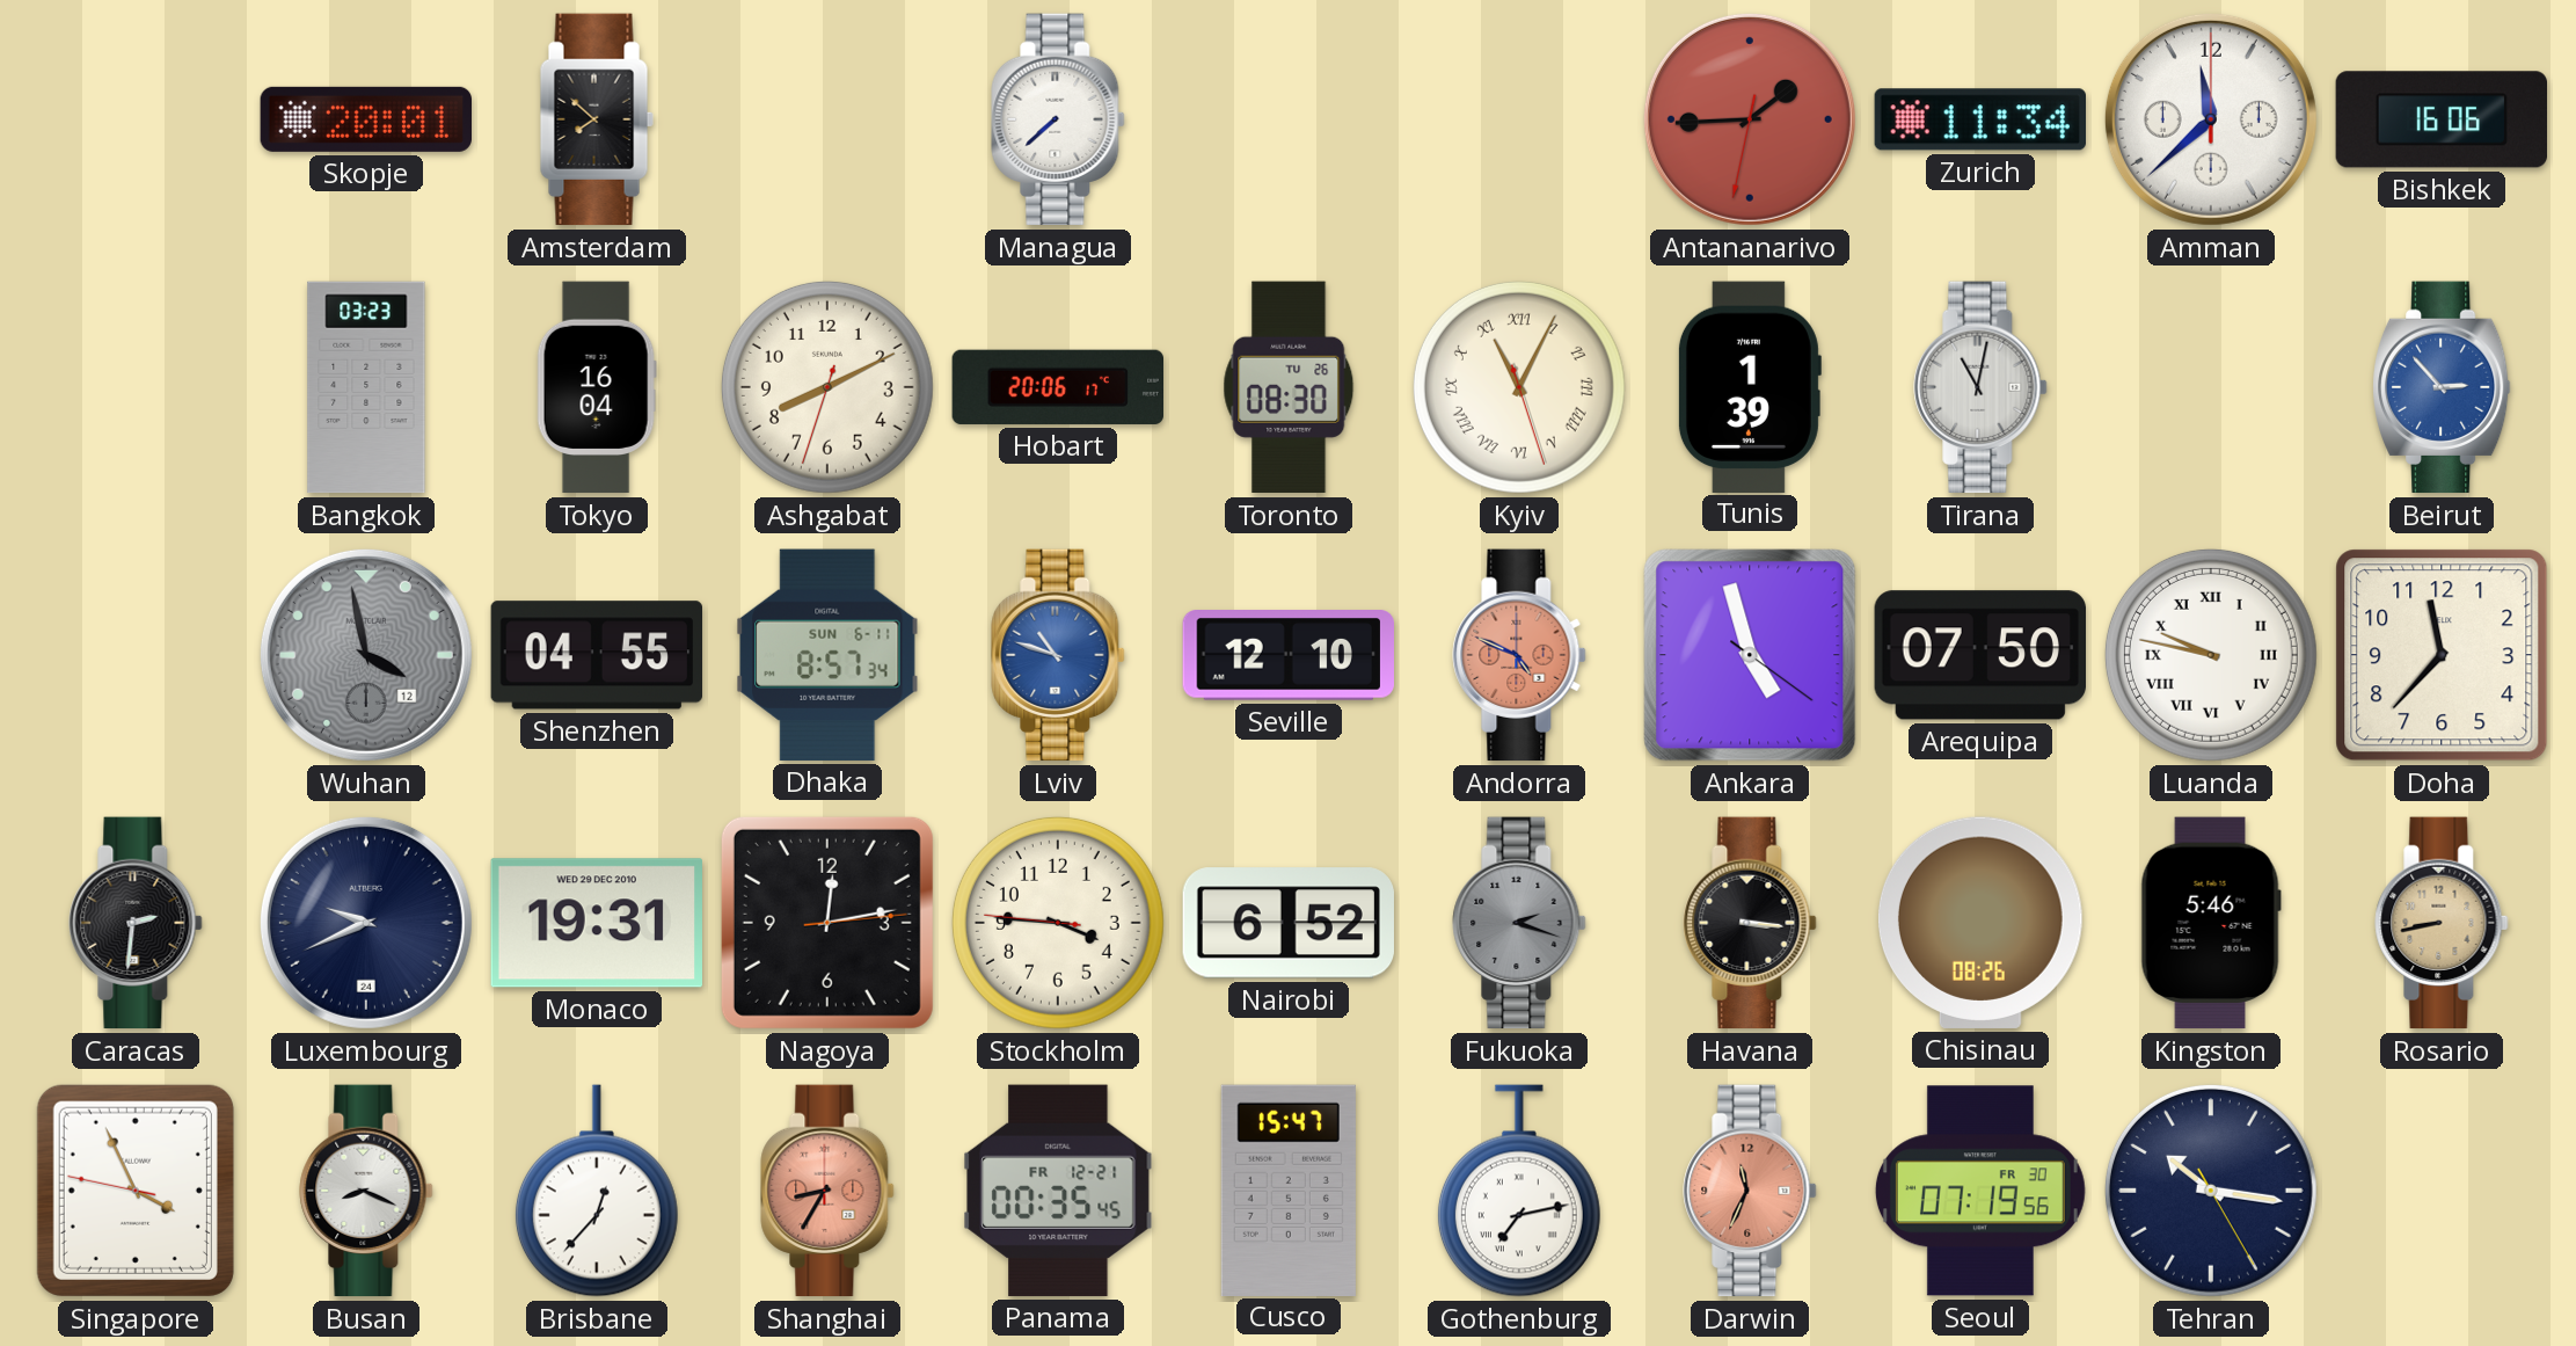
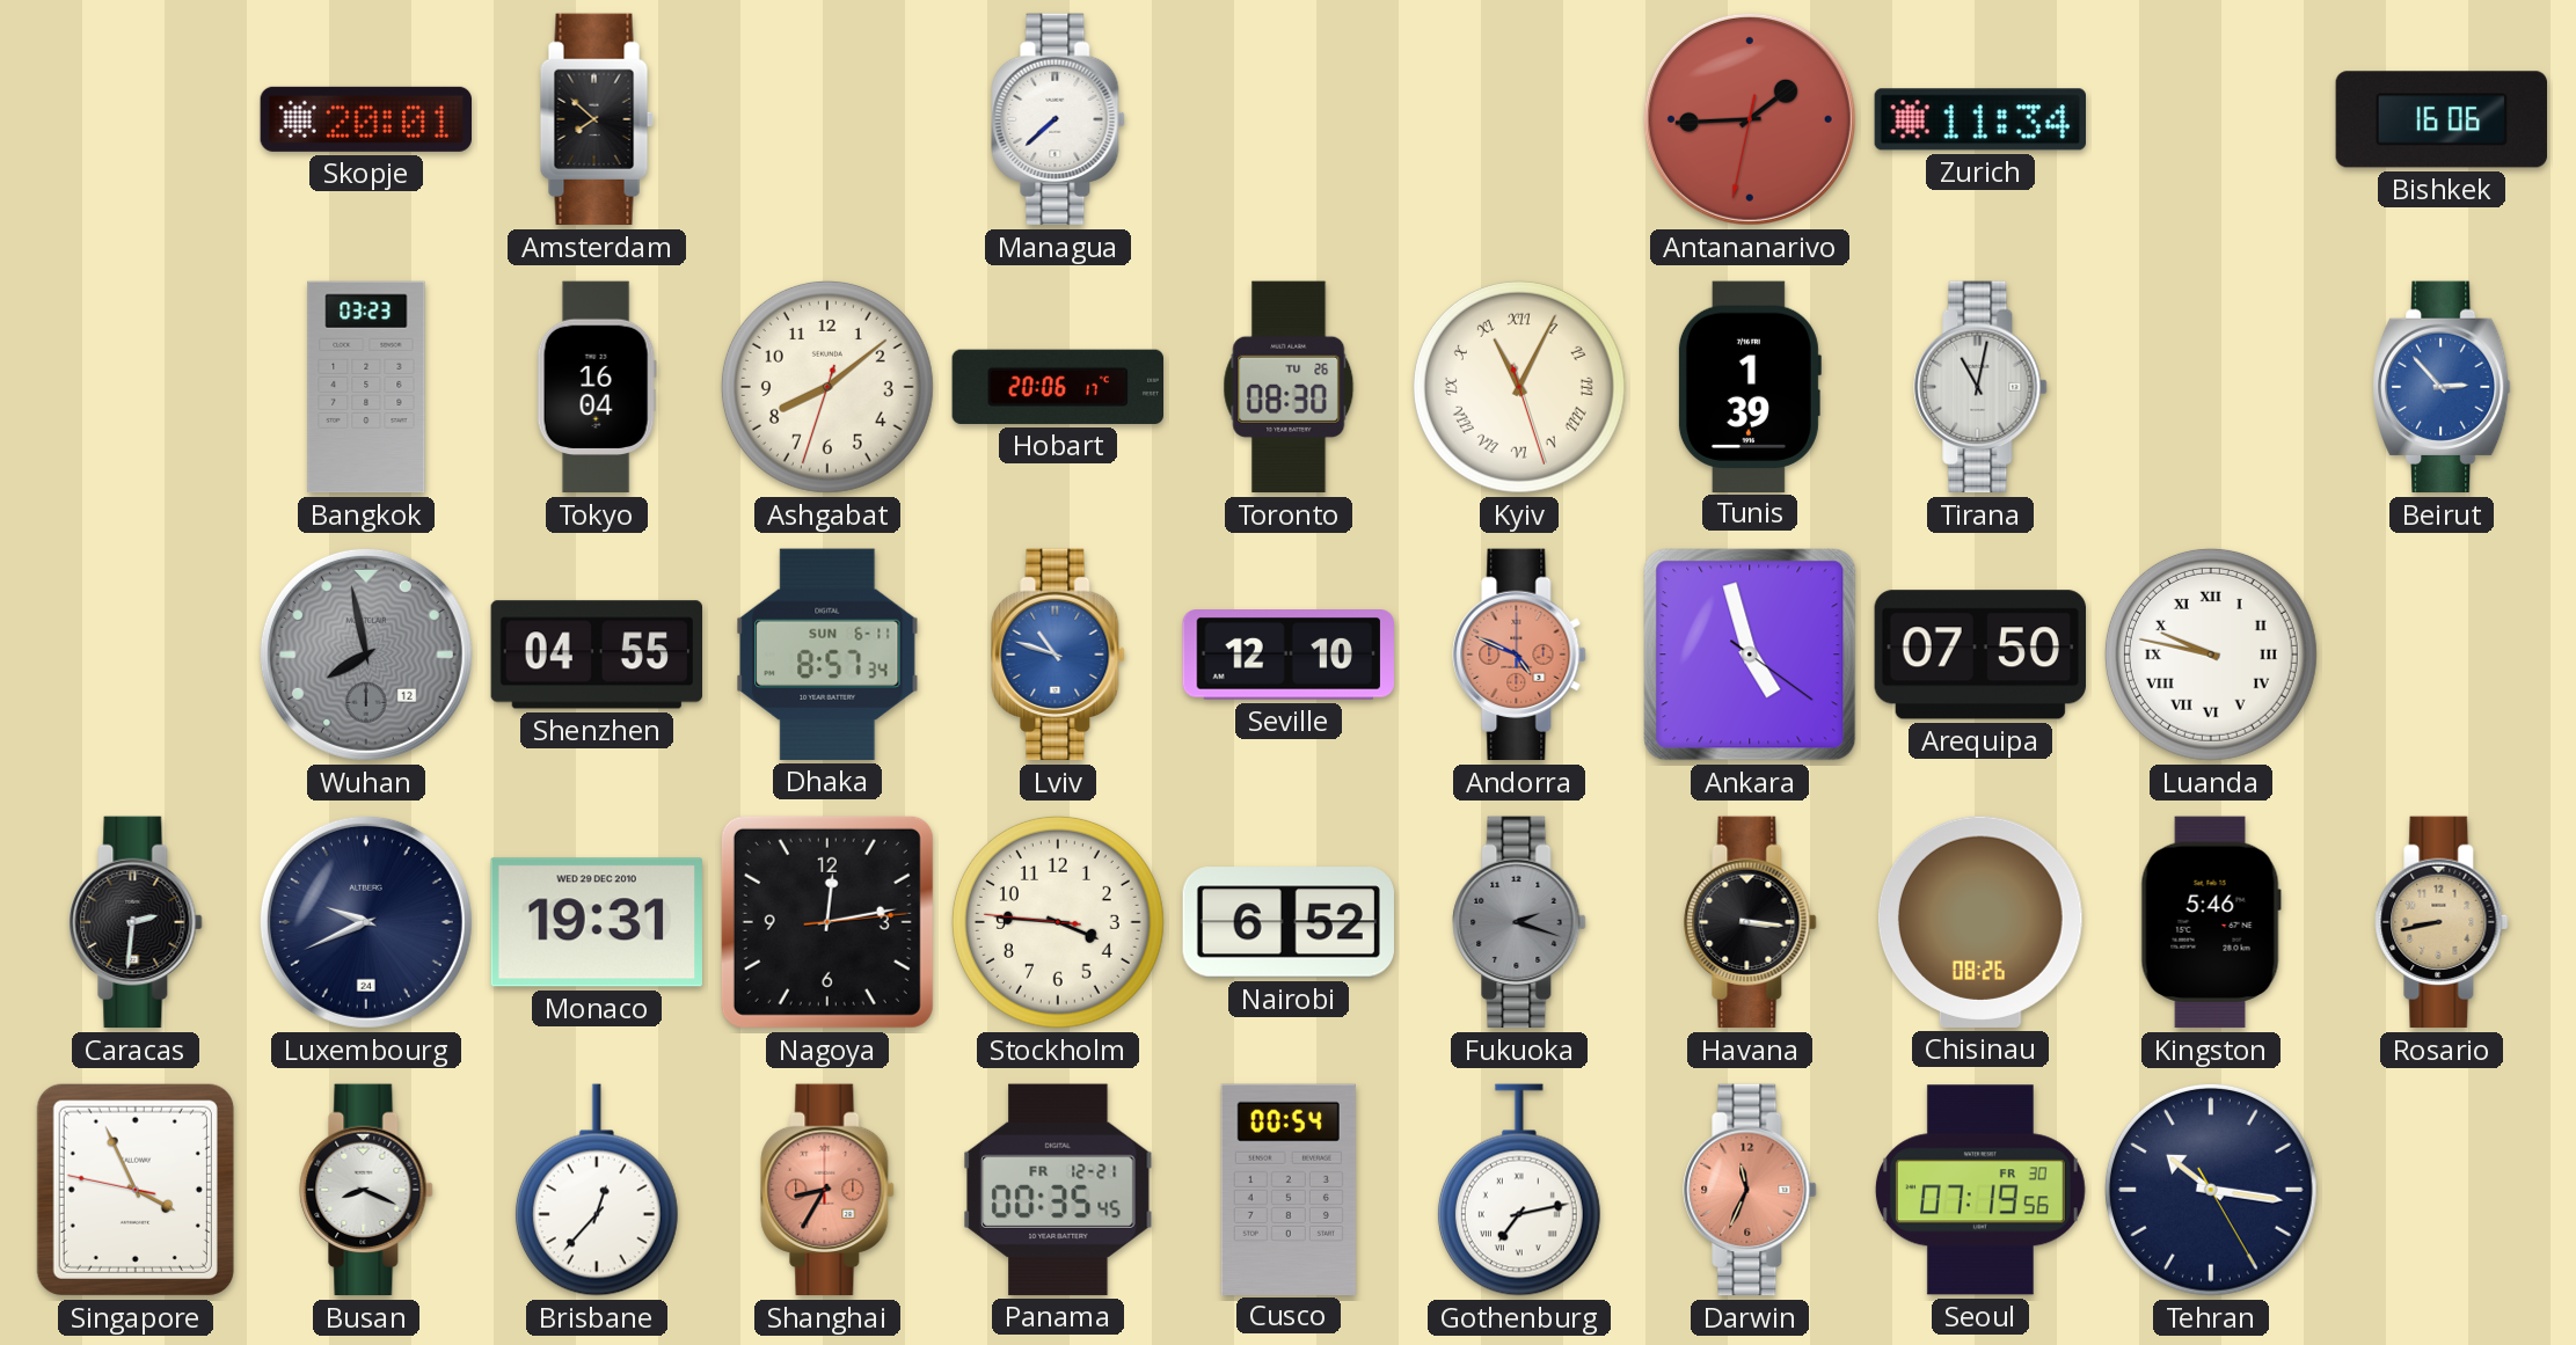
Amman: 11:38 -> none
Ashgabat: 8:10 -> 8:08
Wuhan: 3:58 -> 7:58
Doha: 11:37 -> none
Cusco: 15:47 -> 00:54
